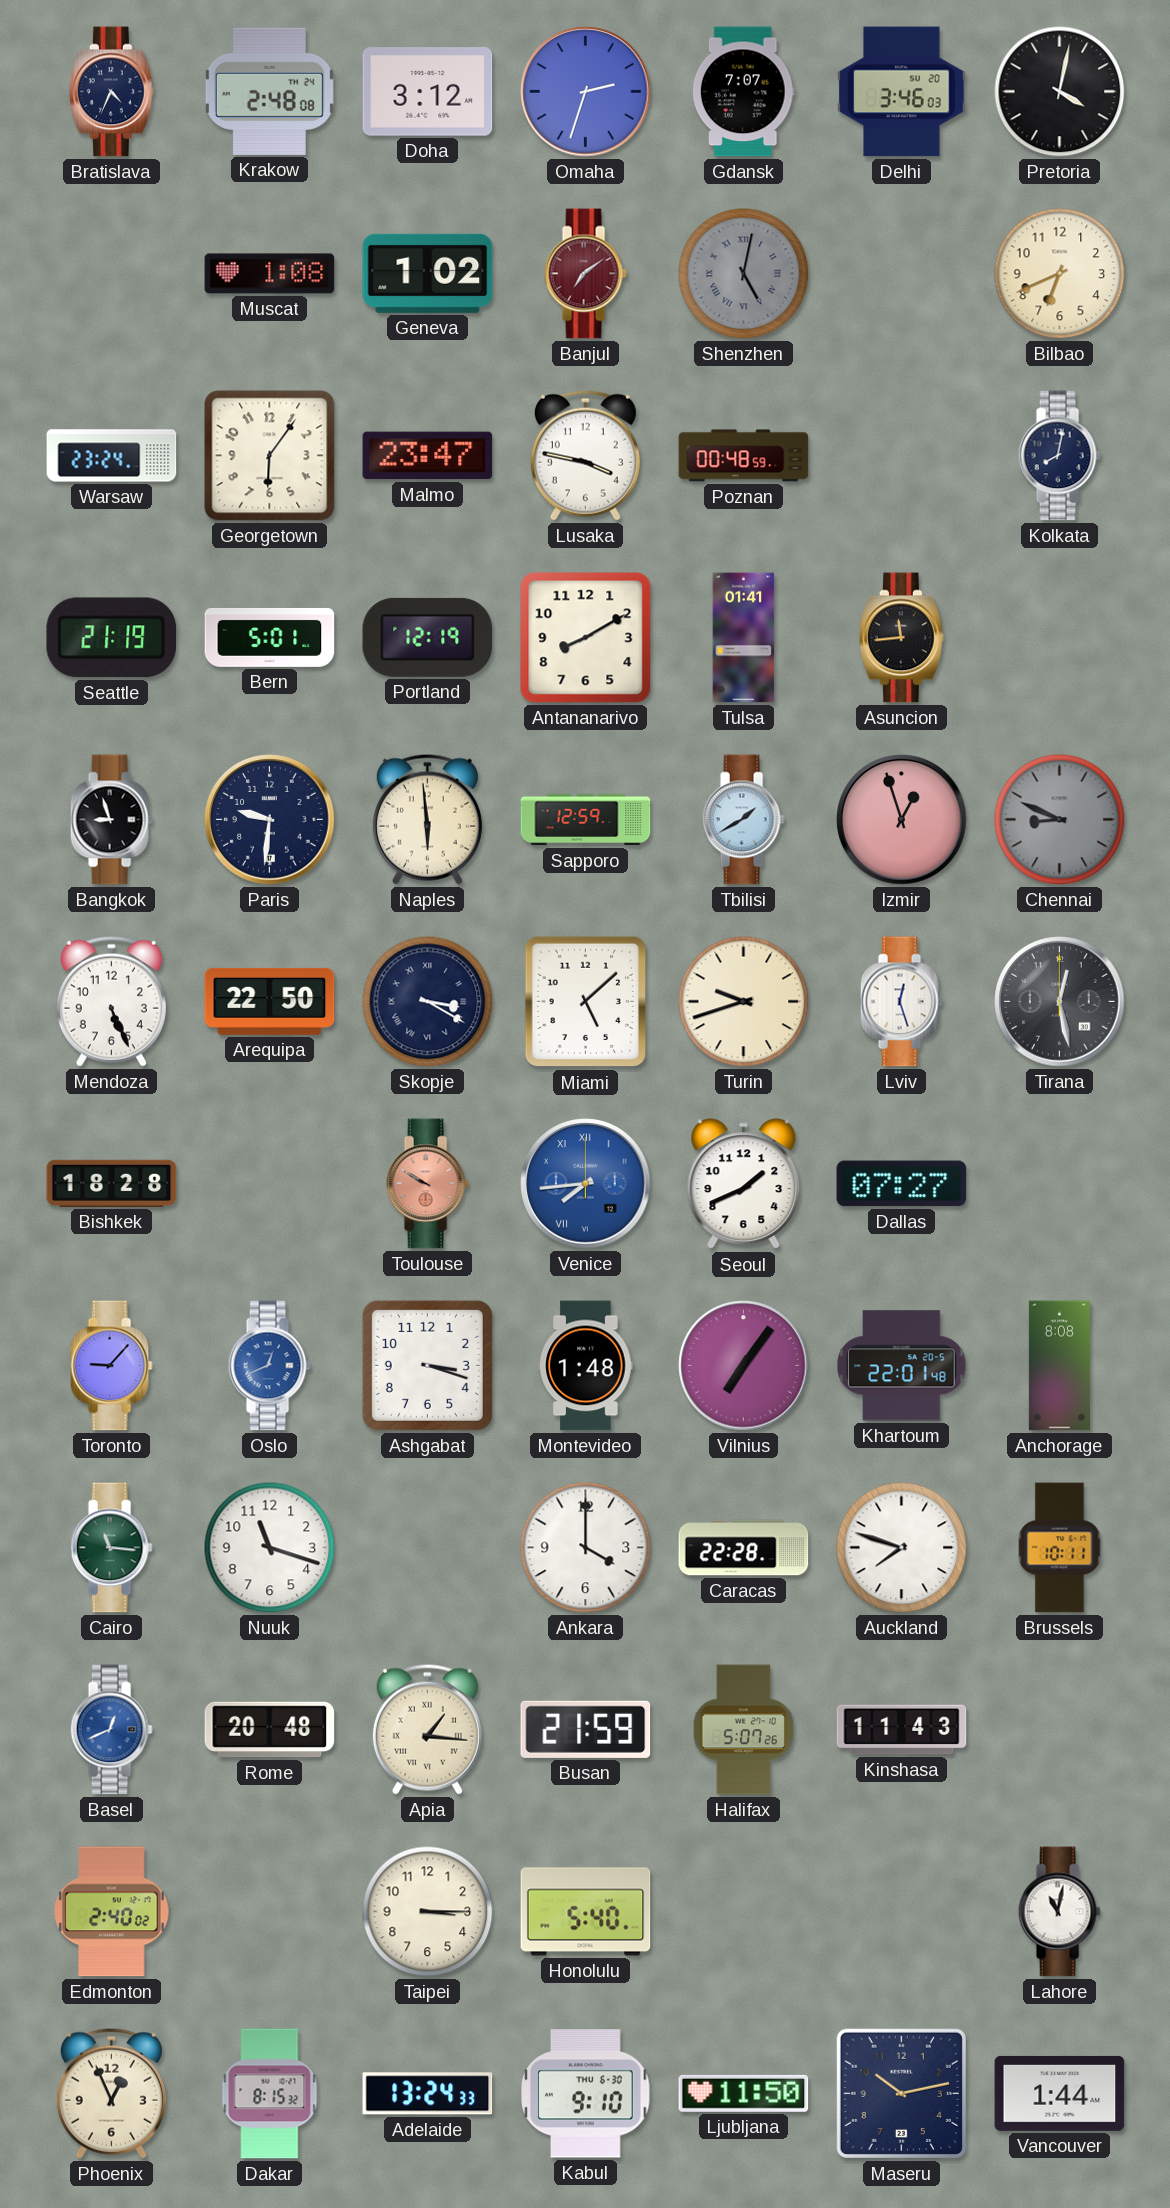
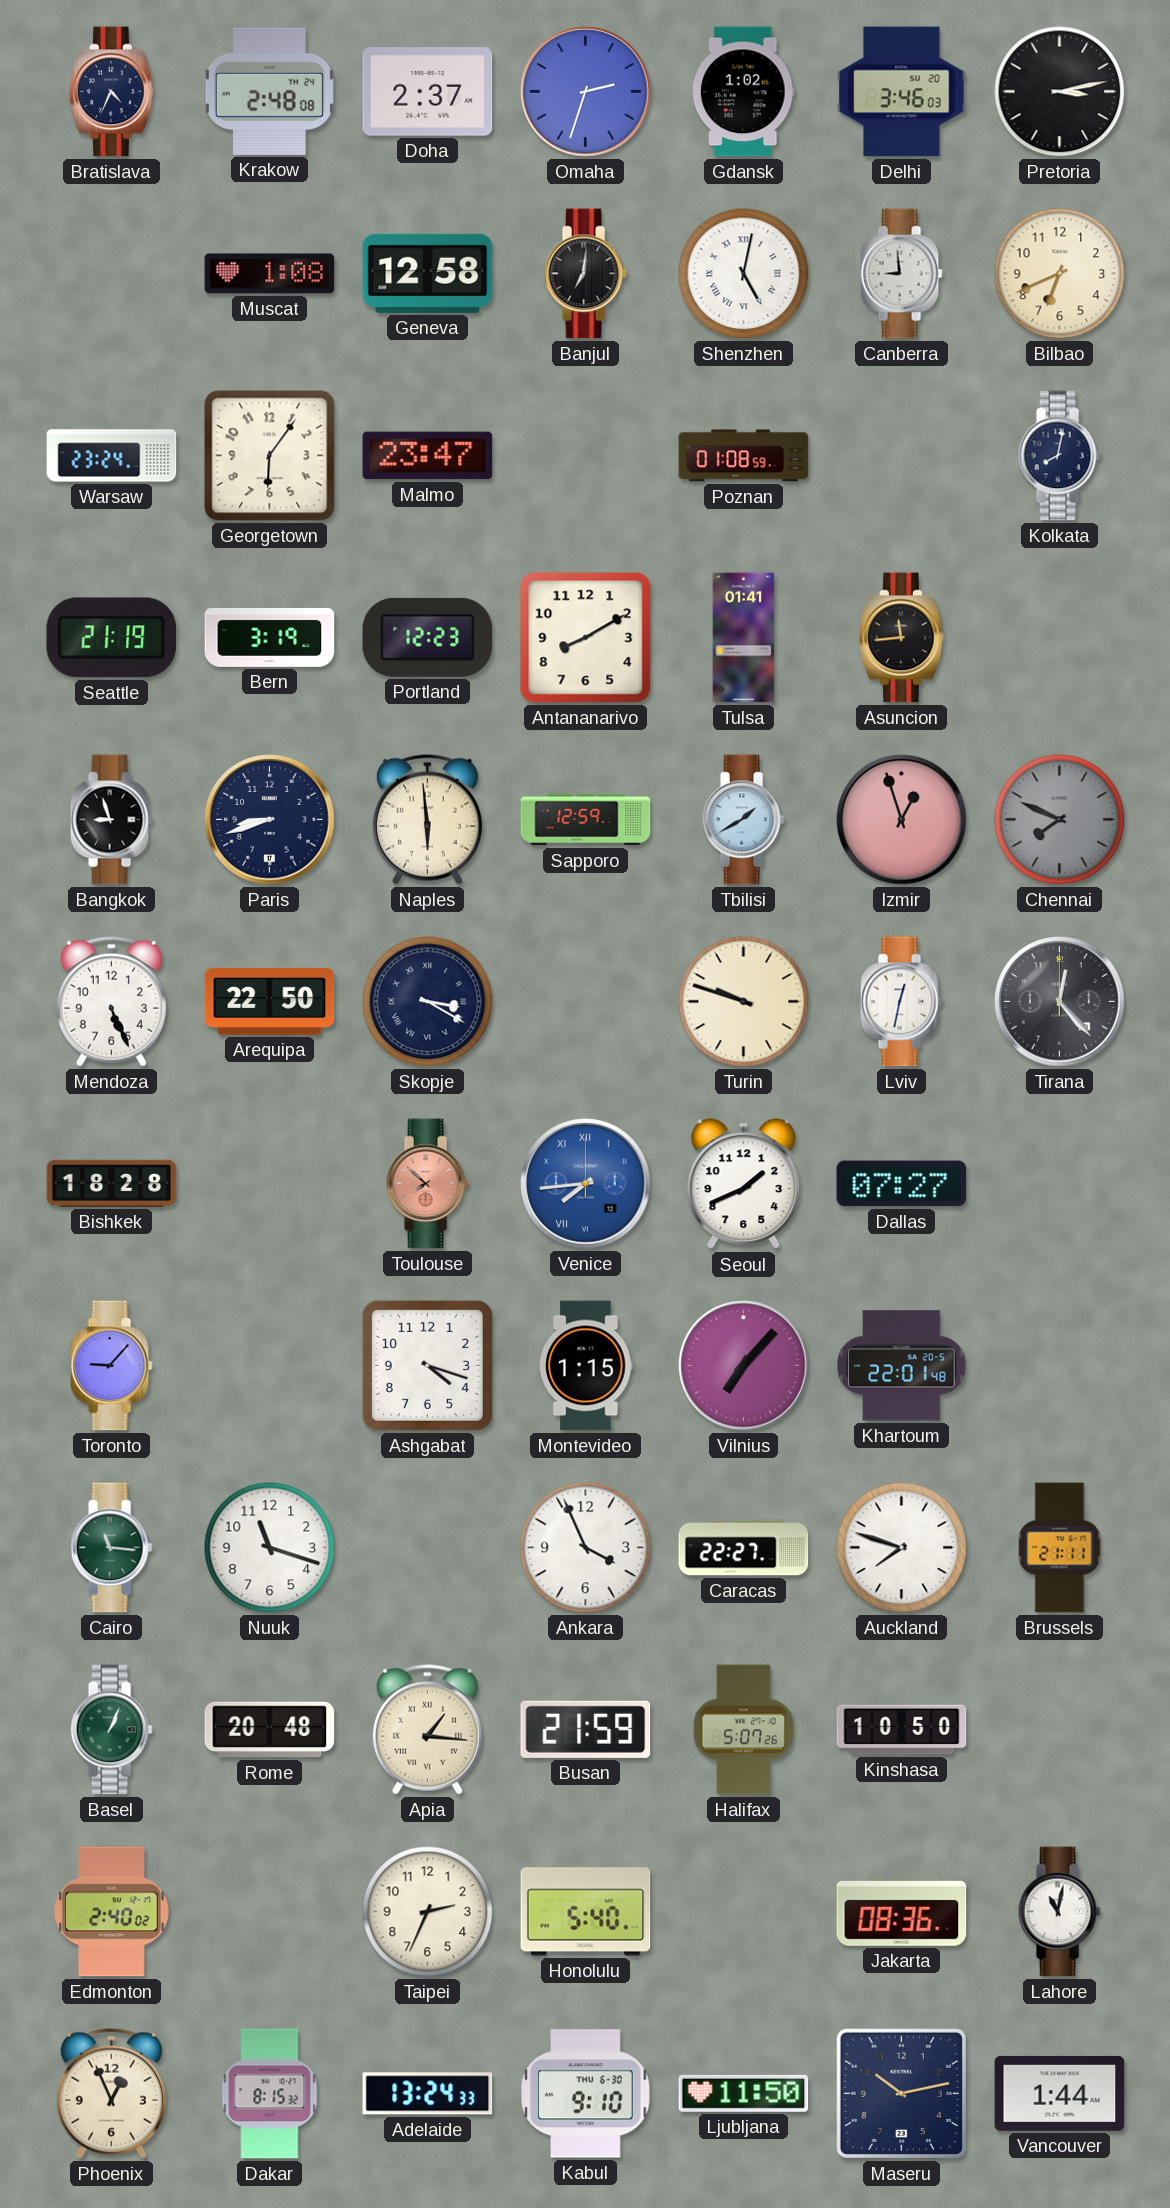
Doha: 3:12 -> 2:37
Gdansk: 7:07 -> 1:02
Pretoria: 4:02 -> 3:13
Geneva: 1:02 -> 12:58
Banjul: 7:09 -> 7:01
Banjul dial: burgundy -> black
Shenzhen dial: grey -> white
Canberra: none -> 8:59
Lusaka: 3:47 -> none
Poznan: 00:48 -> 01:08
Bern: 5:01 -> 3:19
Portland: 12:19 -> 12:23
Paris: 9:31 -> 8:42
Chennai: 8:49 -> 7:49
Miami: 5:08 -> none
Turin: 9:42 -> 9:48
Lviv: 12:27 -> 12:32
Tirana: 12:28 -> 12:23
Toulouse: 9:50 -> 7:52
Oslo: 12:41 -> none
Ashgabat: 3:18 -> 4:18
Montevideo: 1:48 -> 1:15
Vilnius: 7:06 -> 7:07
Anchorage: 8:08 -> none
Ankara: 4:00 -> 3:56
Caracas: 22:28 -> 22:27
Brussels: 10:11 -> 21:11
Basel: 12:41 -> 1:04
Basel dial: blue -> green
Kinshasa: 11:43 -> 10:50
Taipei: 3:15 -> 2:34
Jakarta: none -> 08:36
